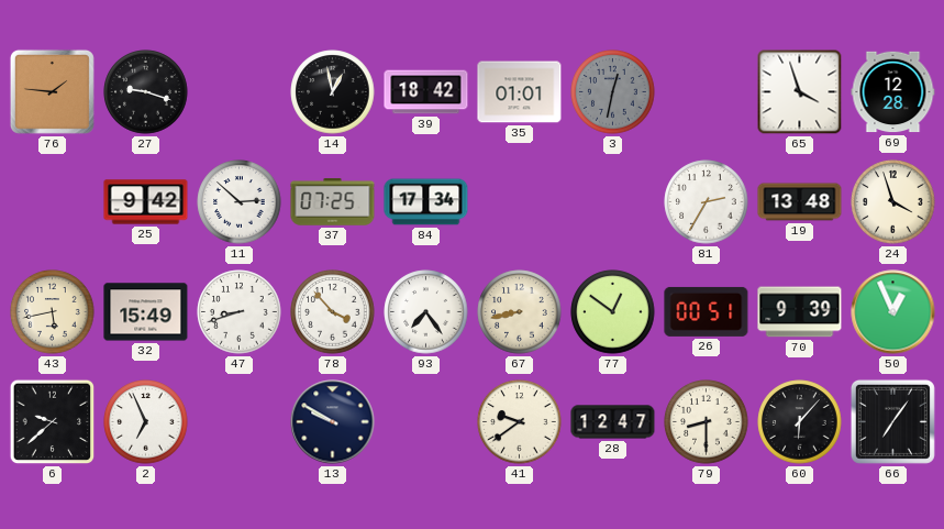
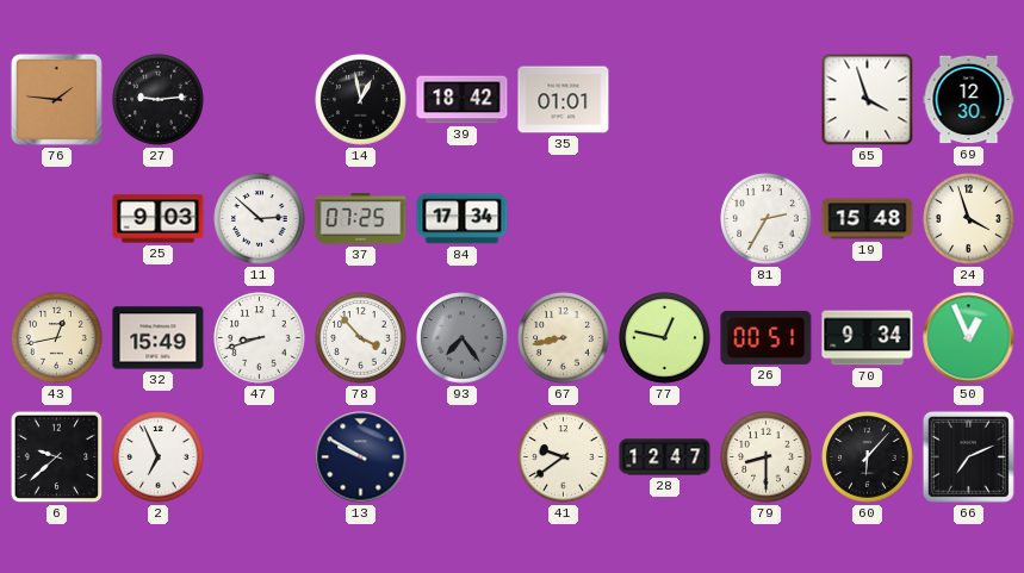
27: 9:18 -> 9:14
3: 12:32 -> none
69: 12:28 -> 12:30
25: 9:42 -> 9:03
19: 13:48 -> 15:48
43: 5:43 -> 12:43
93 dial: white -> grey
77: 12:51 -> 12:47
70: 9:39 -> 9:34
66: 7:06 -> 7:11
